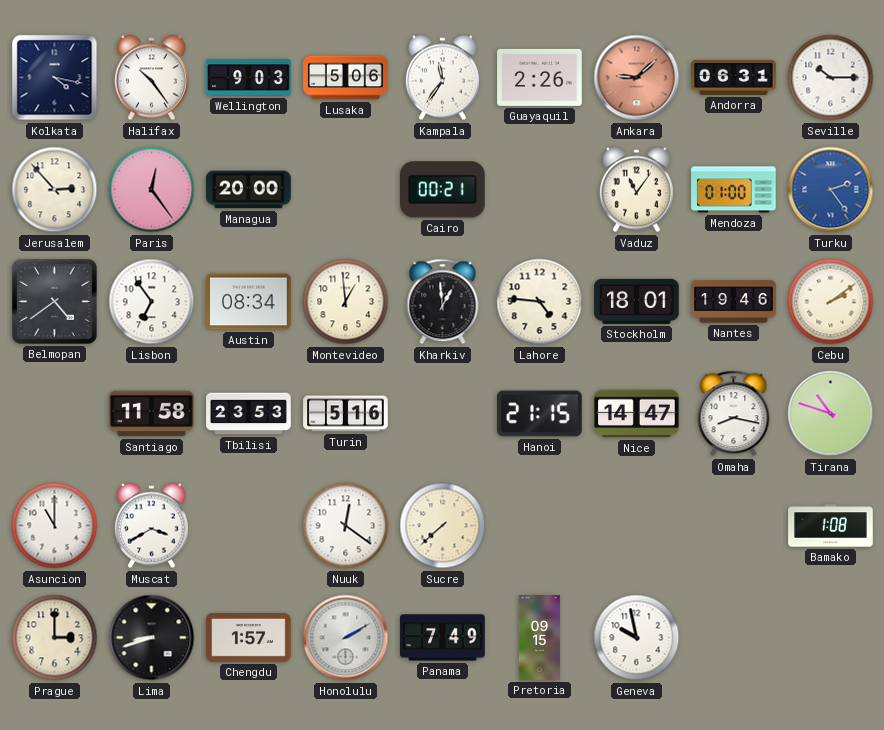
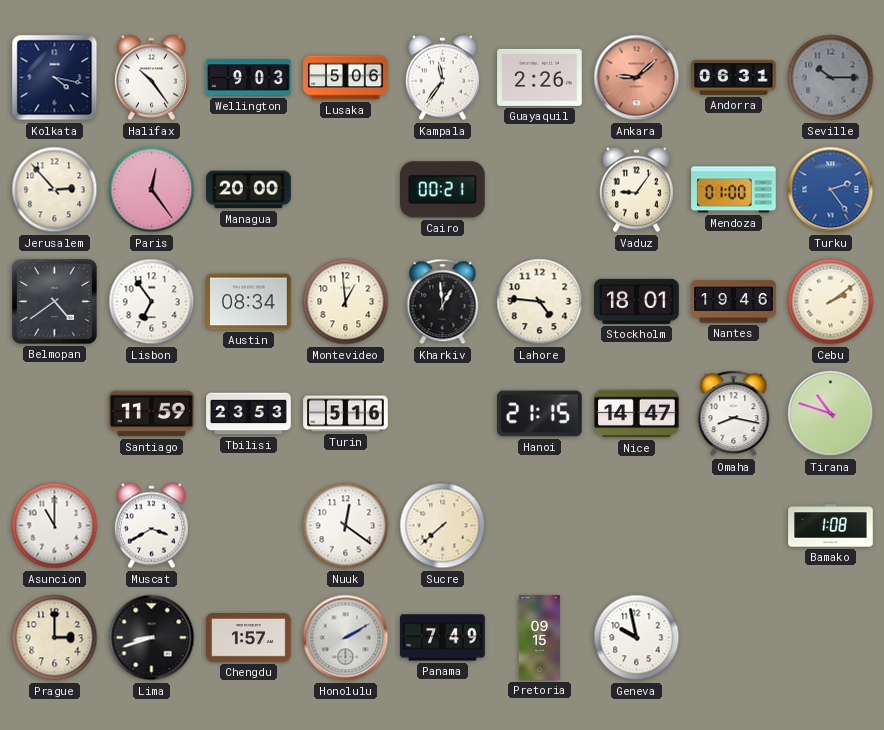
Seville dial: white -> grey
Vaduz: 11:06 -> 9:06
Santiago: 11:58 -> 11:59
